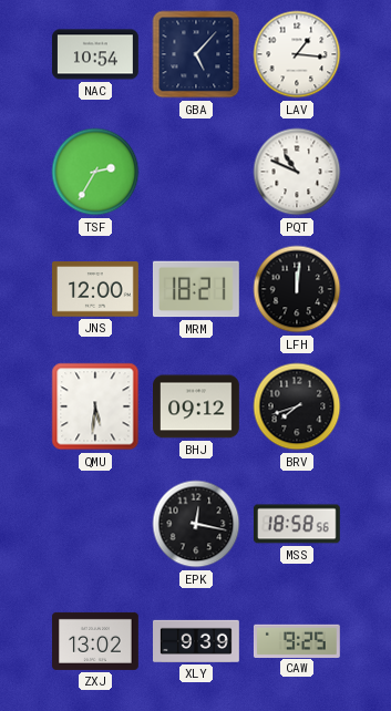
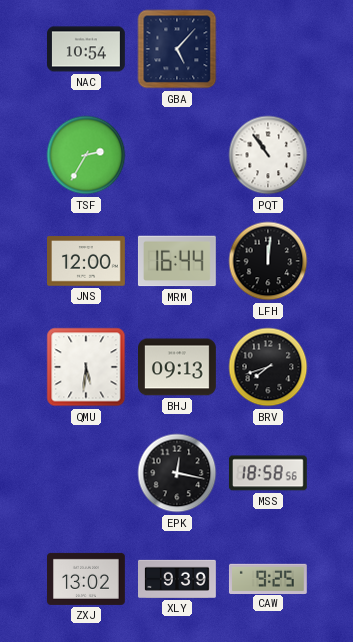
LAV: 1:16 -> none
PQT: 10:49 -> 10:54
MRM: 18:21 -> 16:44
BHJ: 09:12 -> 09:13
